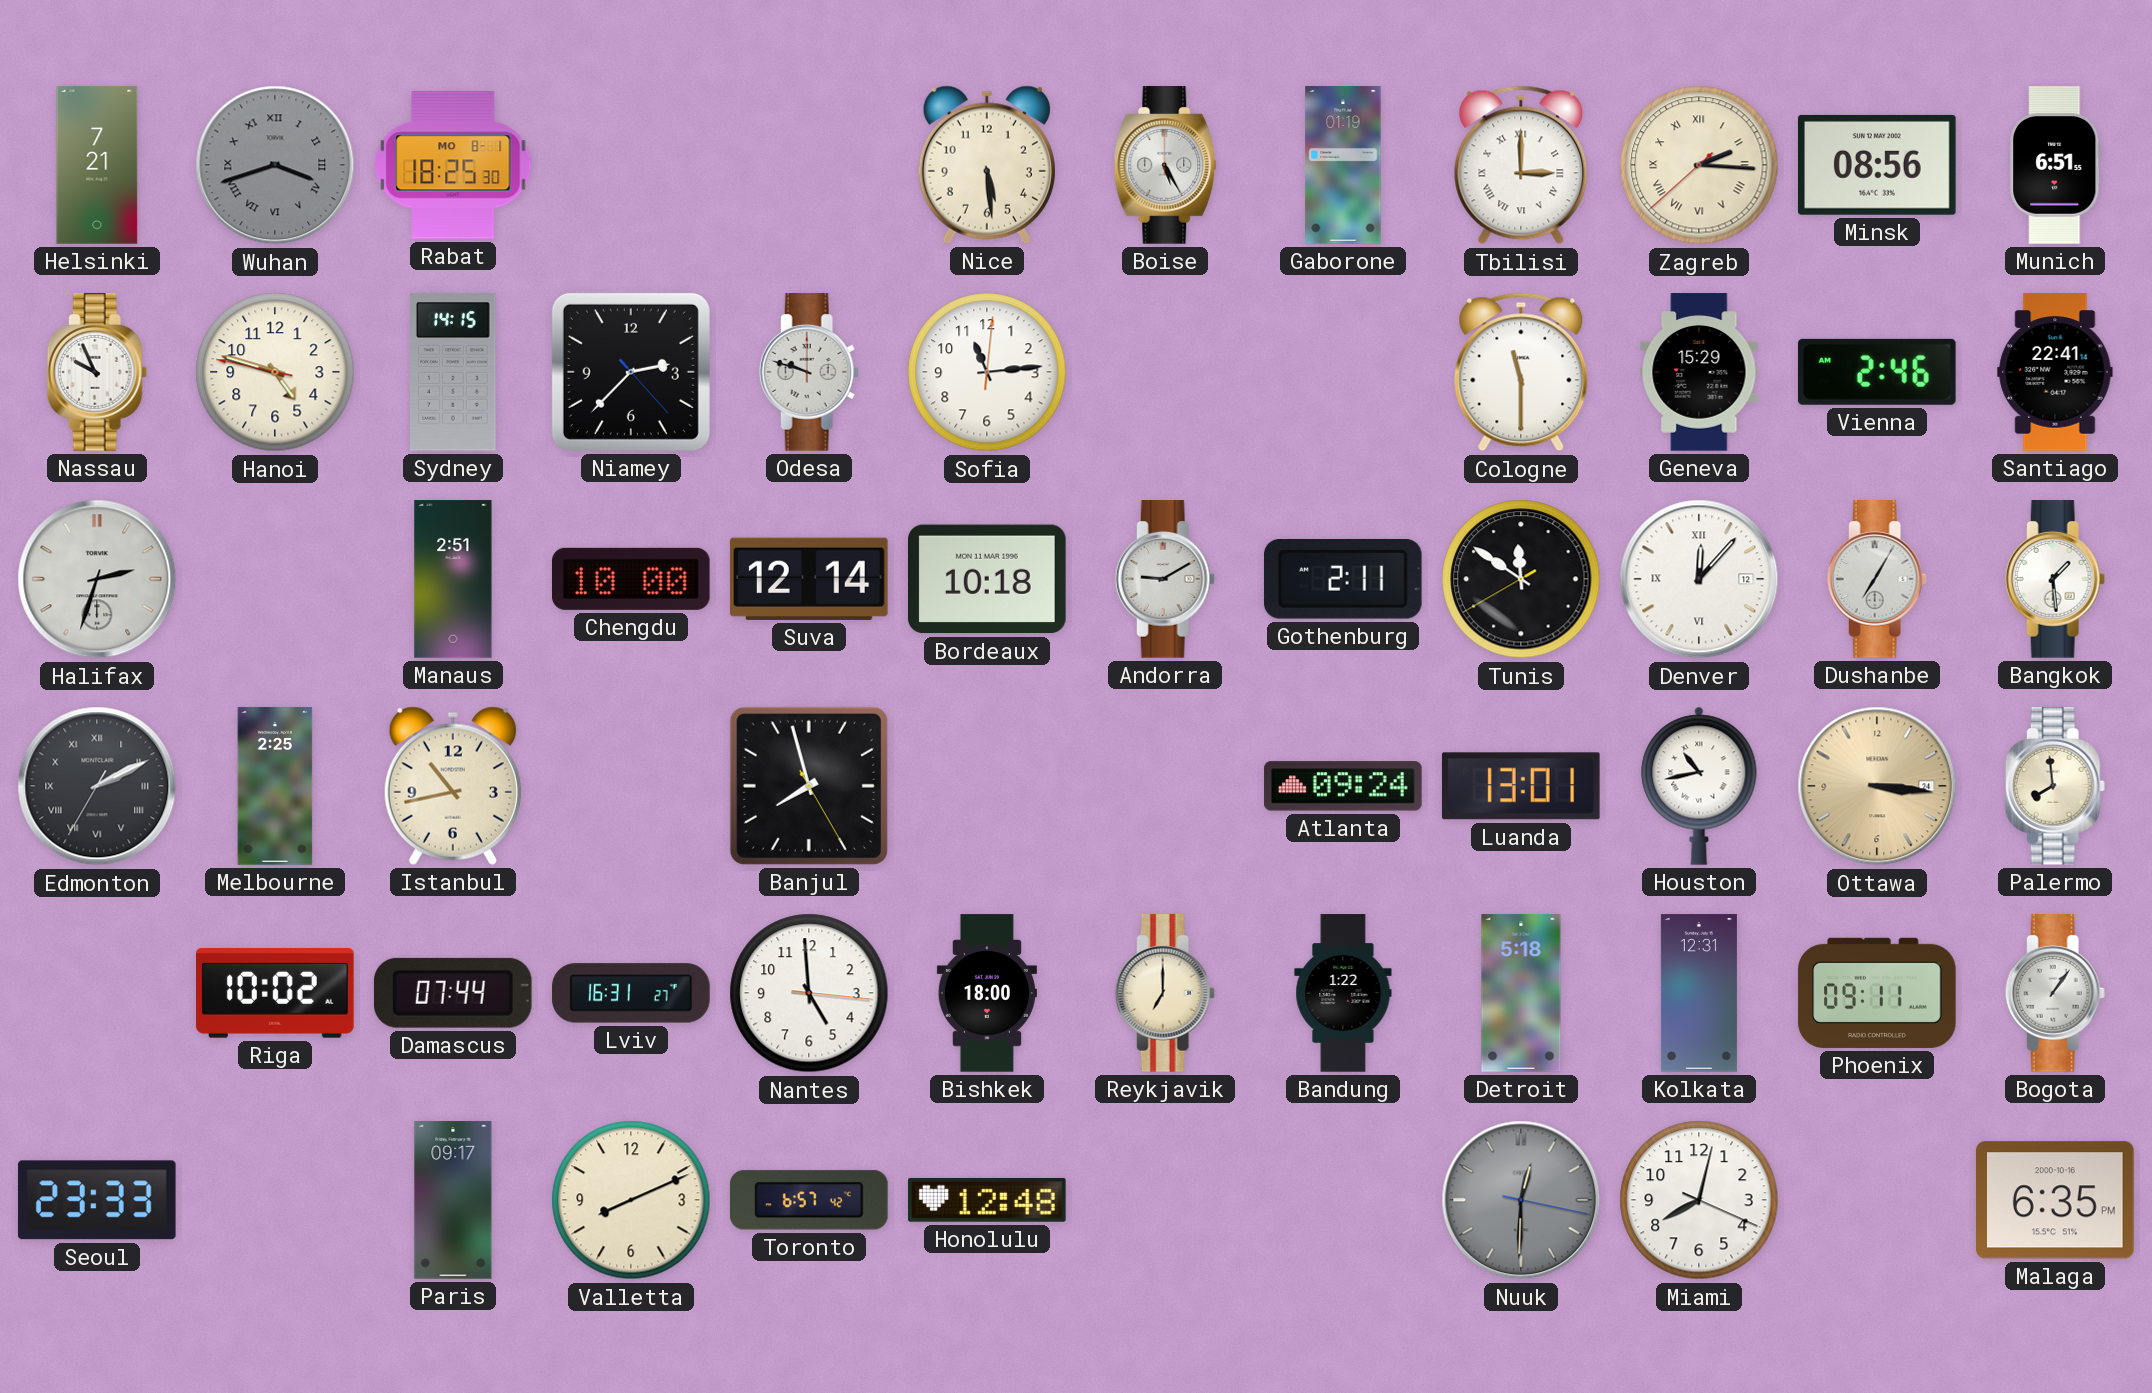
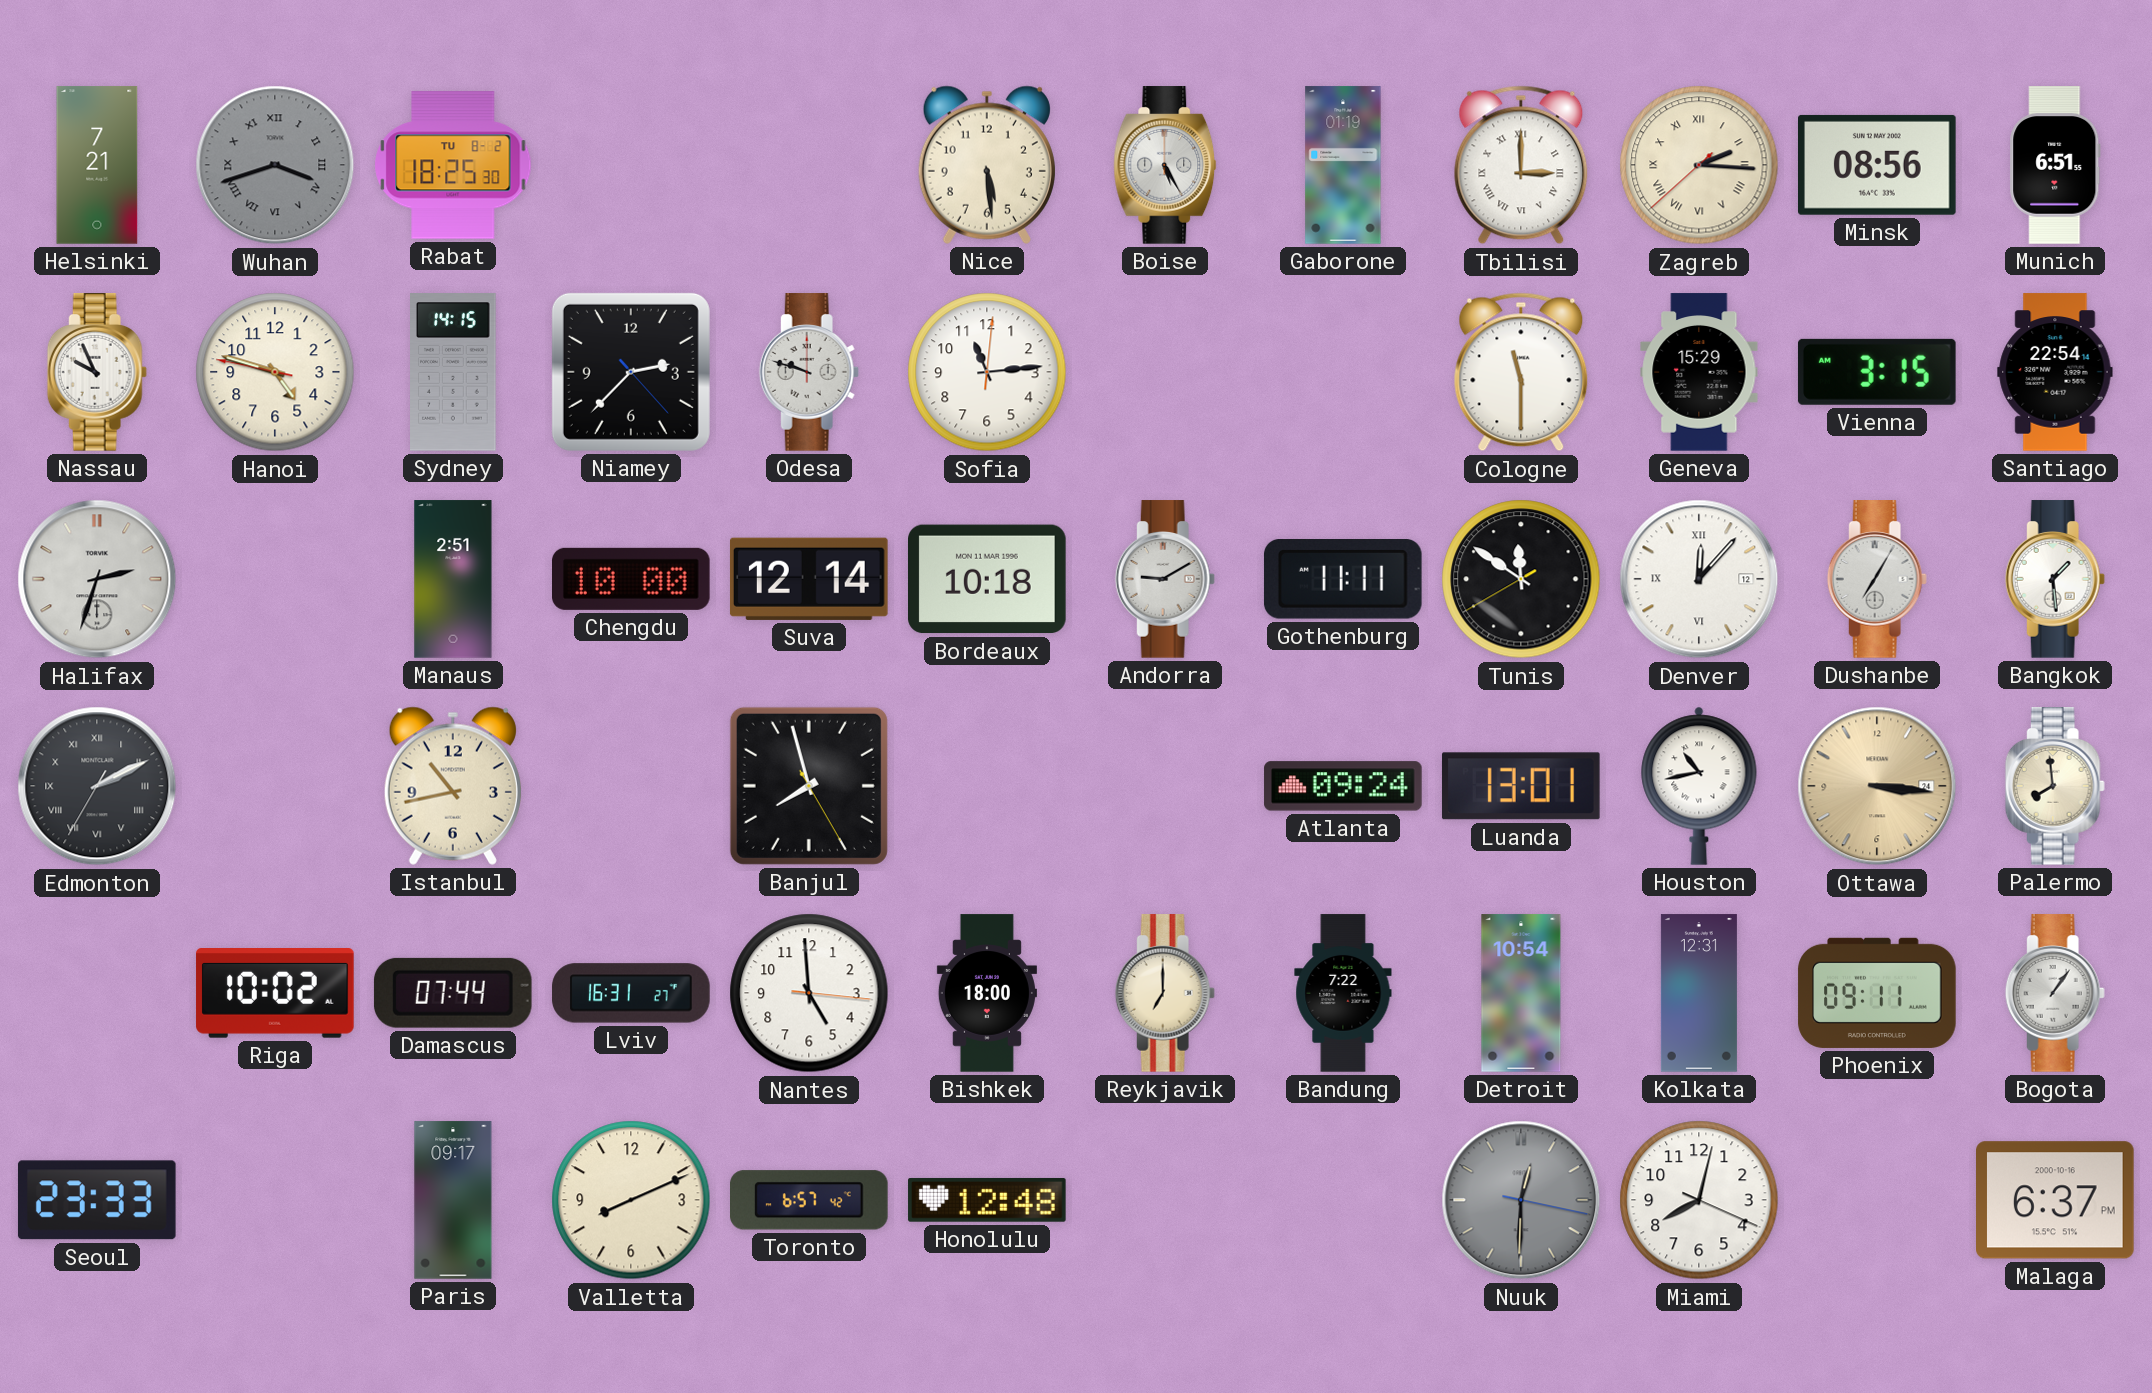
Rabat date: MO 8-1 -> TU 8-2
Vienna: 2:46 -> 3:15
Santiago: 22:41 -> 22:54
Gothenburg: 2:11 -> 11:11
Melbourne: 2:25 -> none
Bandung: 1:22 -> 7:22
Detroit: 5:18 -> 10:54
Malaga: 6:35 -> 6:37
